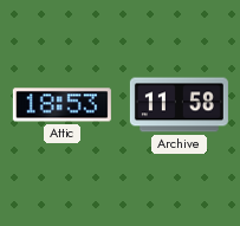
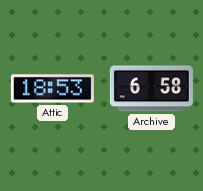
Archive: 11:58 -> 6:58
